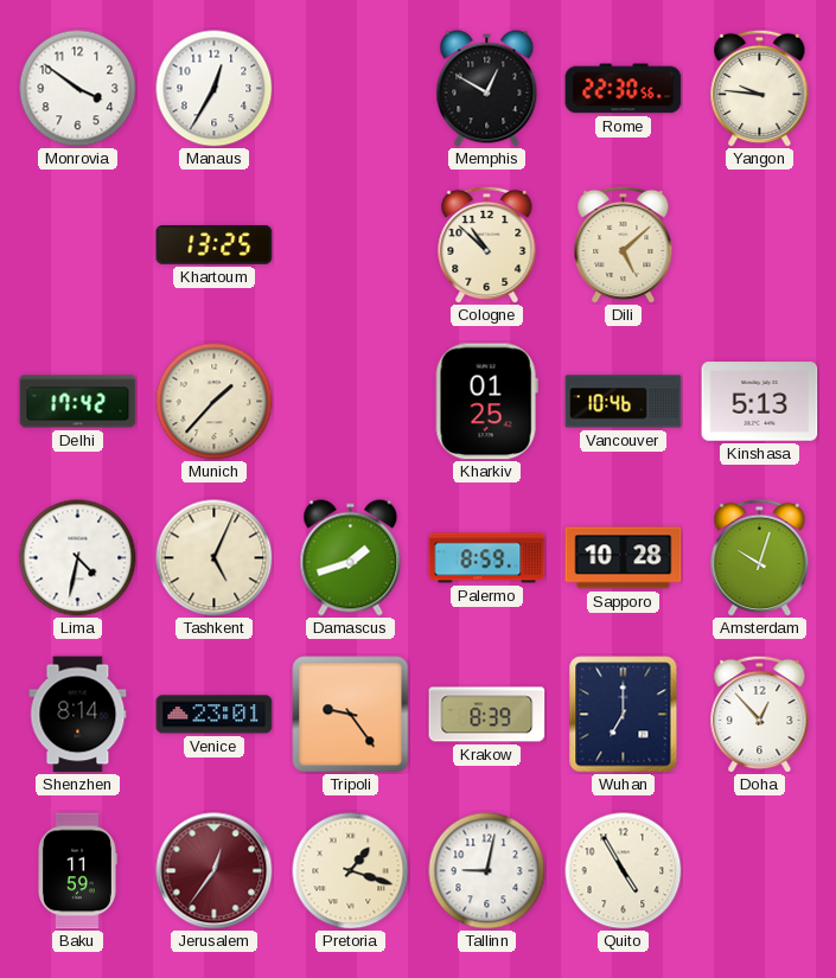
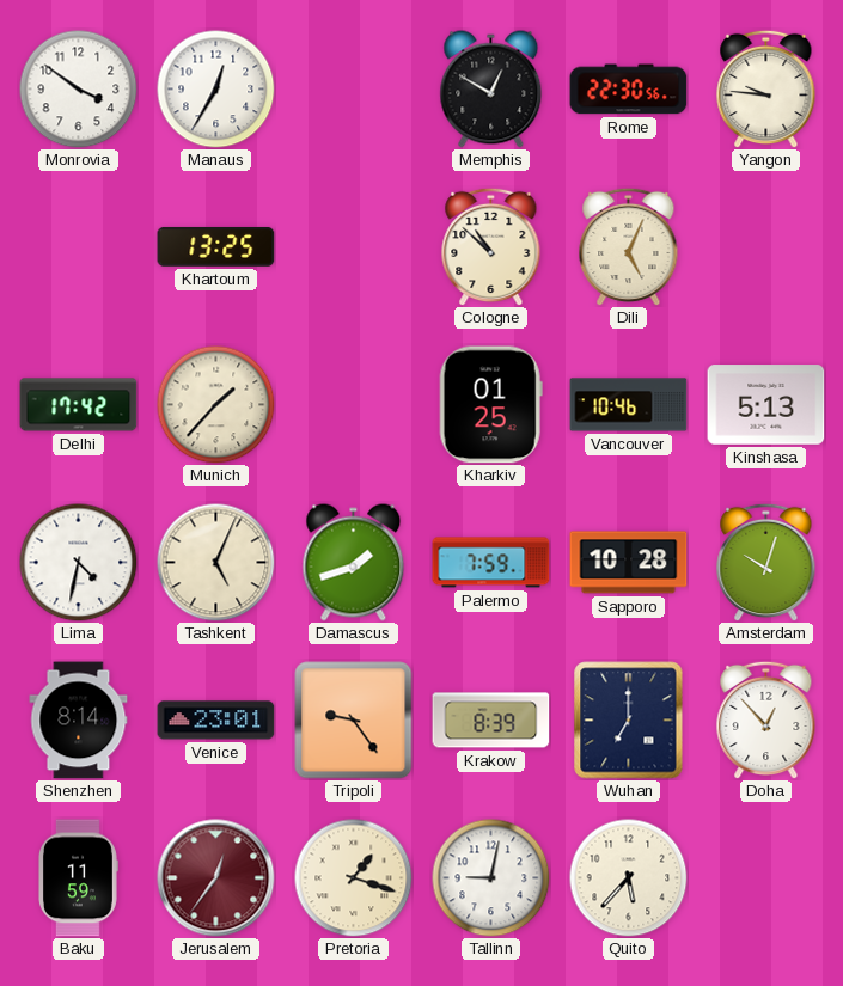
Dili: 5:08 -> 5:04
Palermo: 8:59 -> 7:59
Quito: 4:55 -> 5:37
